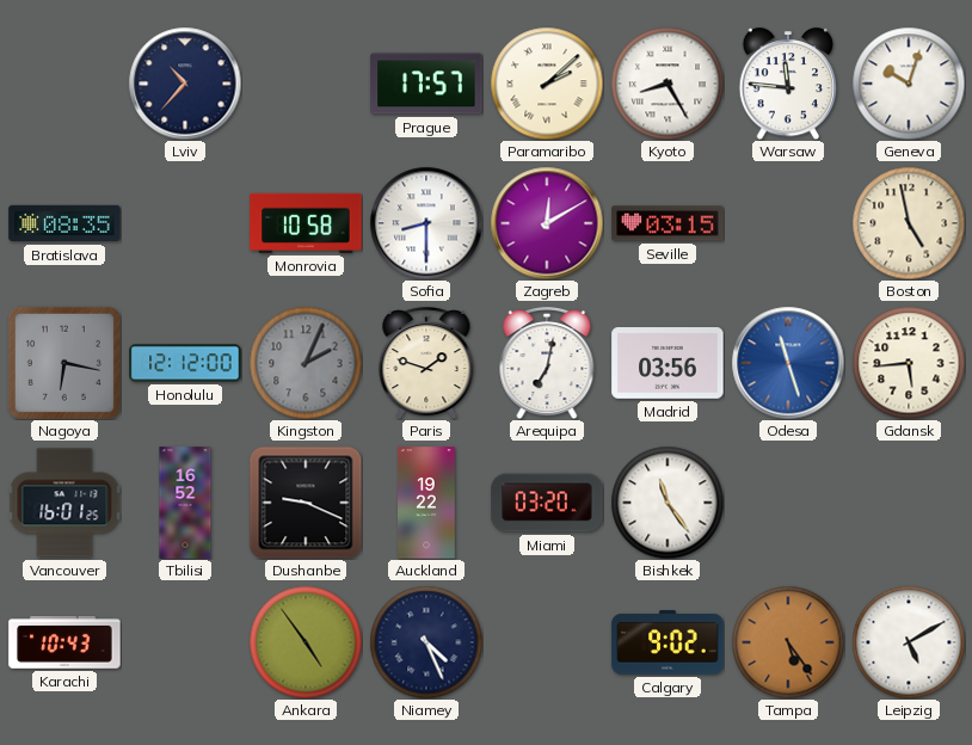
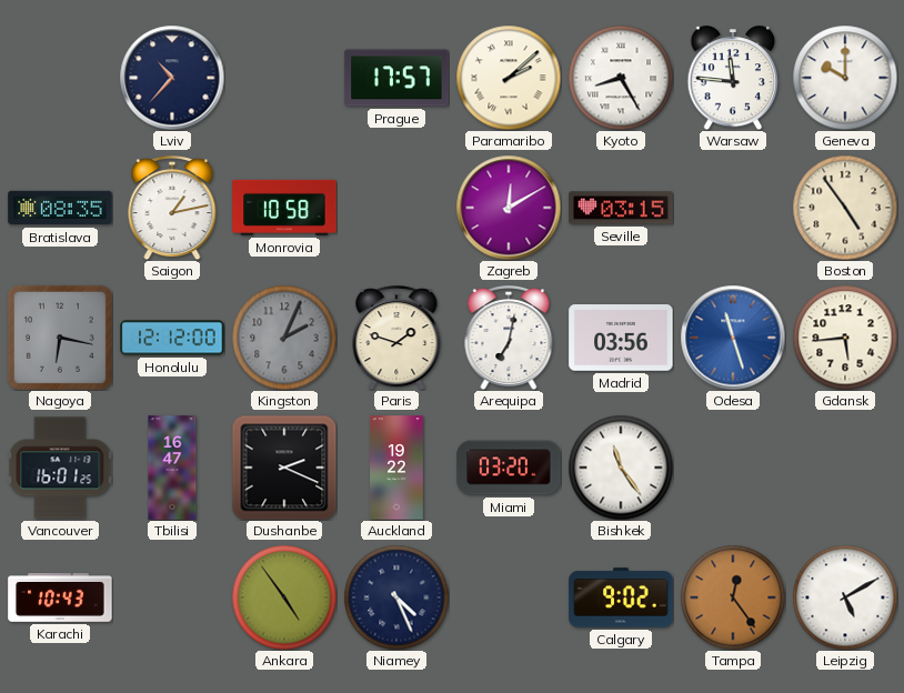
Geneva: 10:03 -> 10:00
Saigon: none -> 1:13
Sofia: 8:30 -> none
Boston: 4:58 -> 4:54
Tbilisi: 16:52 -> 16:47
Dushanbe: 9:19 -> 2:19
Tampa: 5:24 -> 12:24
